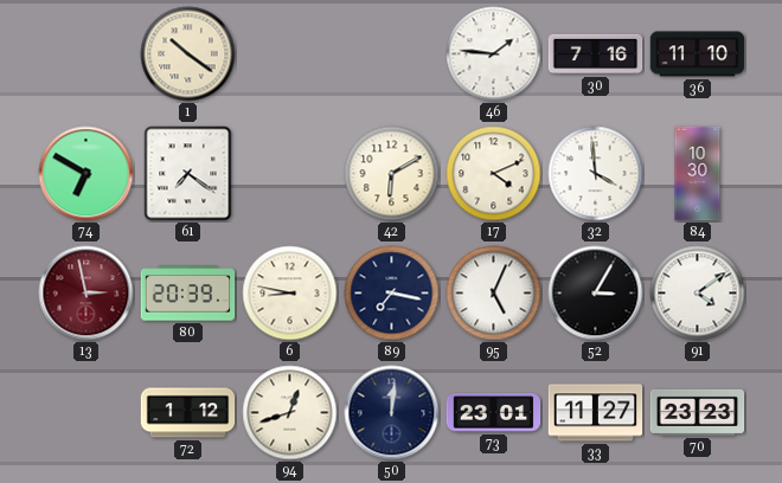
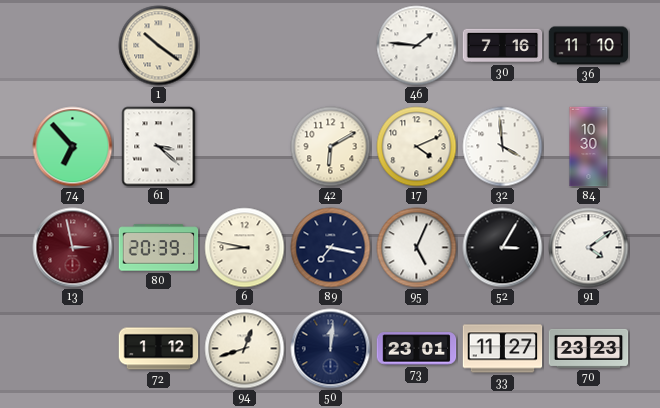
74: 6:50 -> 6:53
61: 7:21 -> 3:22
